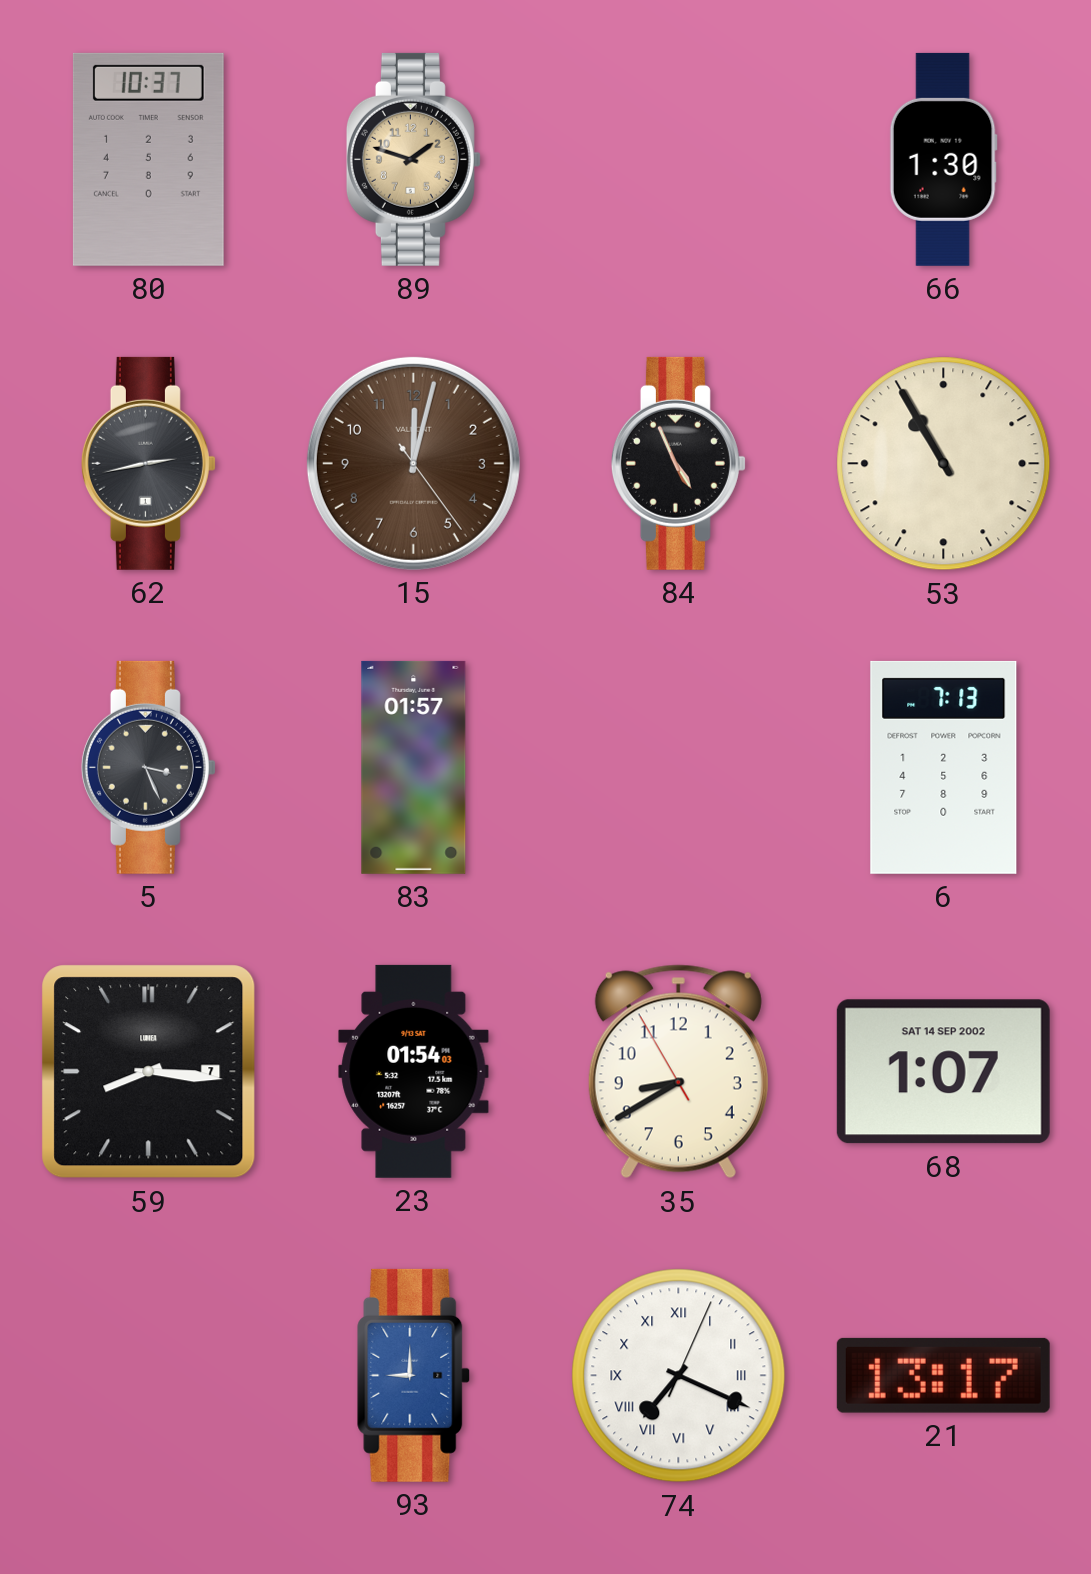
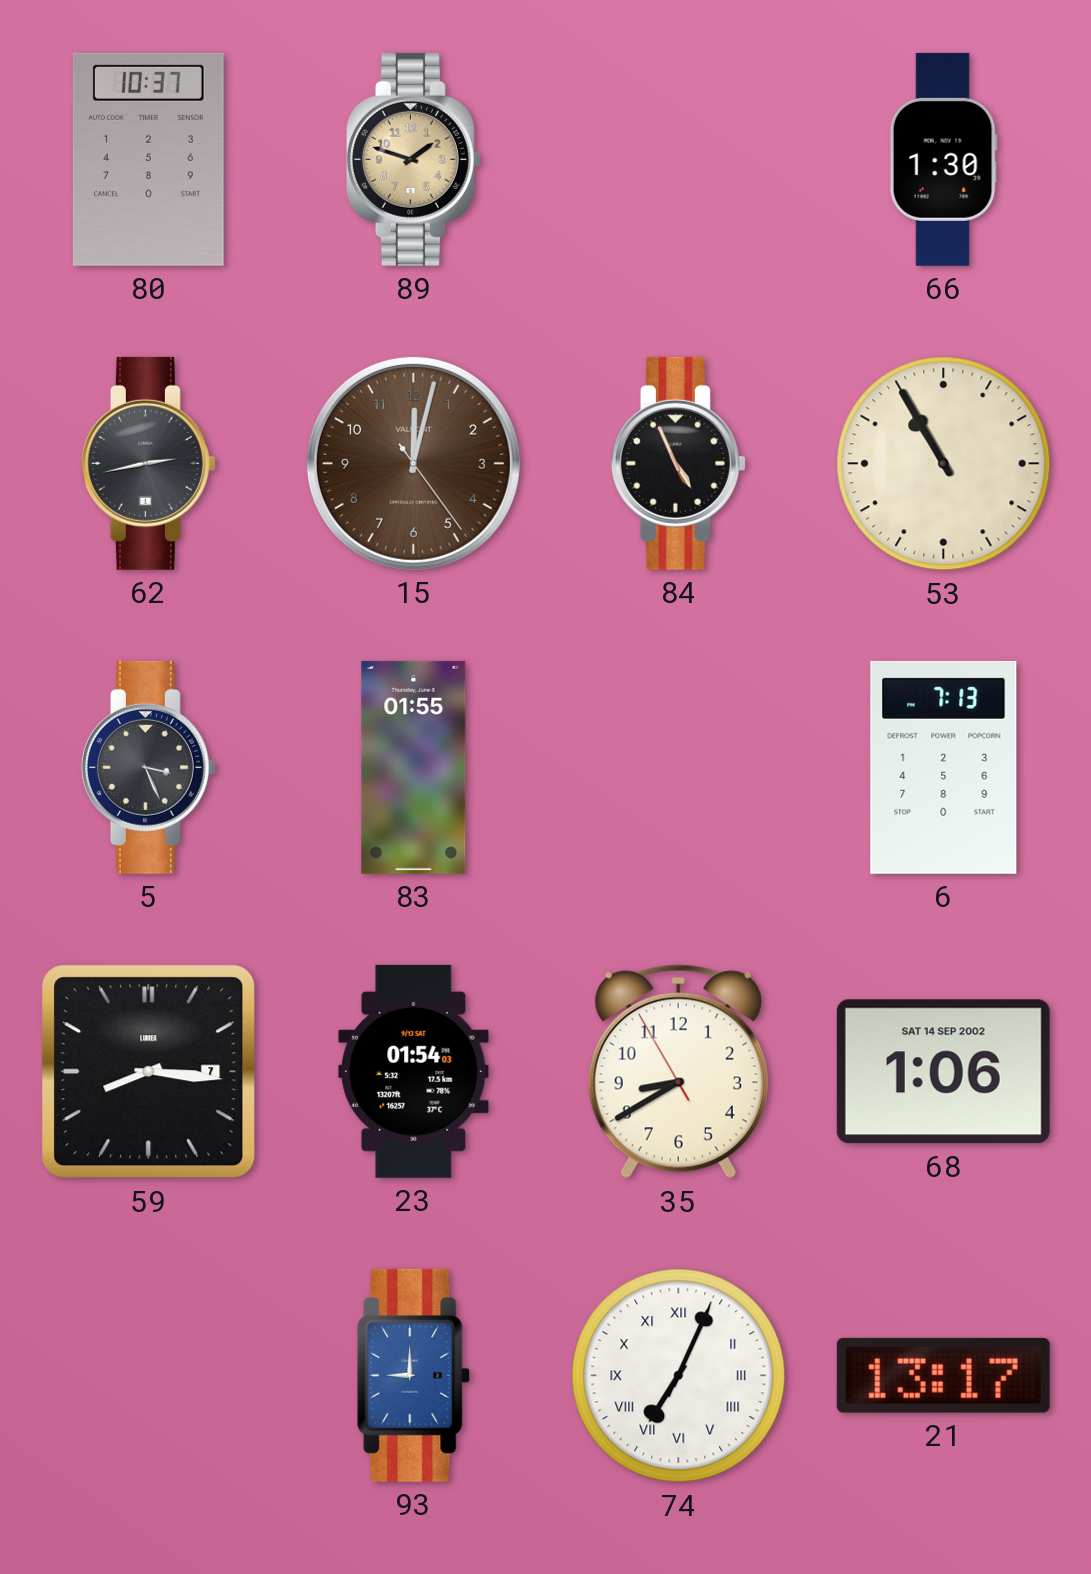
83: 01:57 -> 01:55
68: 1:07 -> 1:06
74: 7:19 -> 7:04
